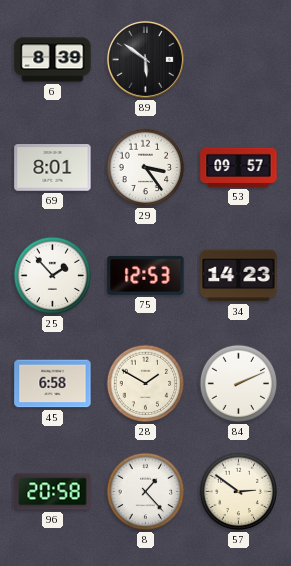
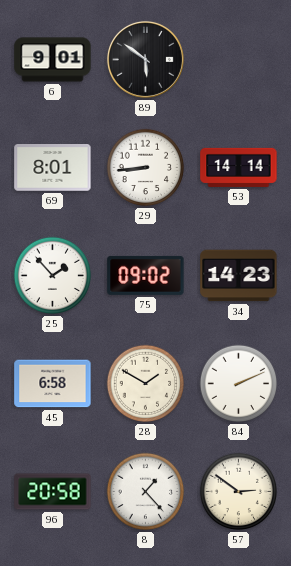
6: 8:39 -> 9:01
29: 3:24 -> 8:44
53: 09:57 -> 14:14
75: 12:53 -> 09:02
